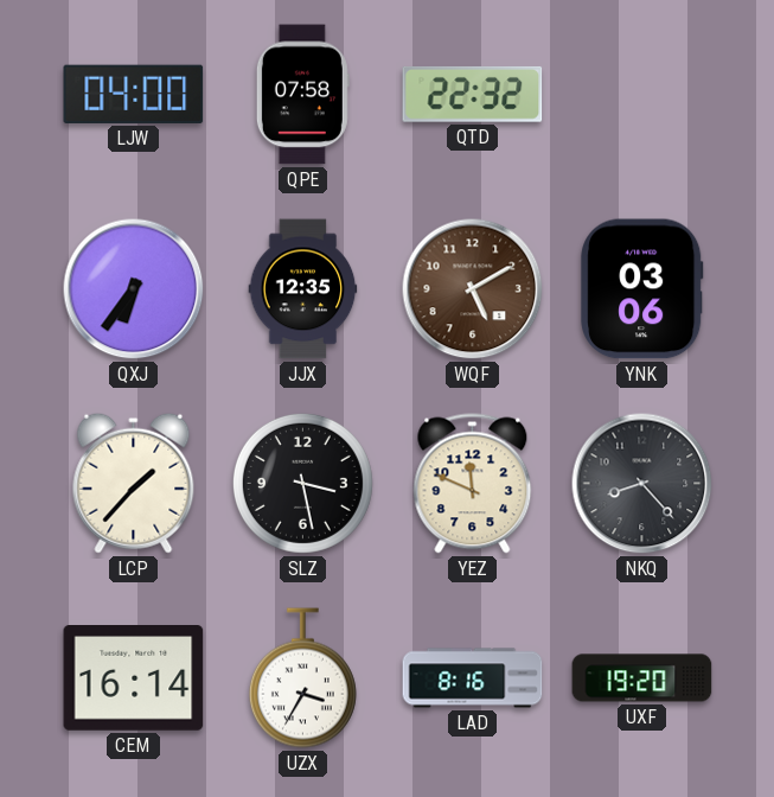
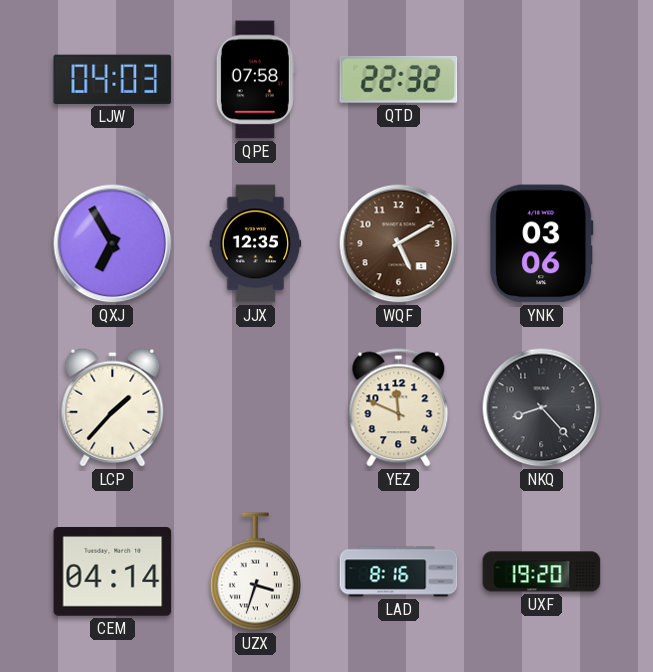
LJW: 04:00 -> 04:03
QXJ: 6:36 -> 6:55
SLZ: 3:28 -> none
CEM: 16:14 -> 04:14
UZX: 3:35 -> 3:33
